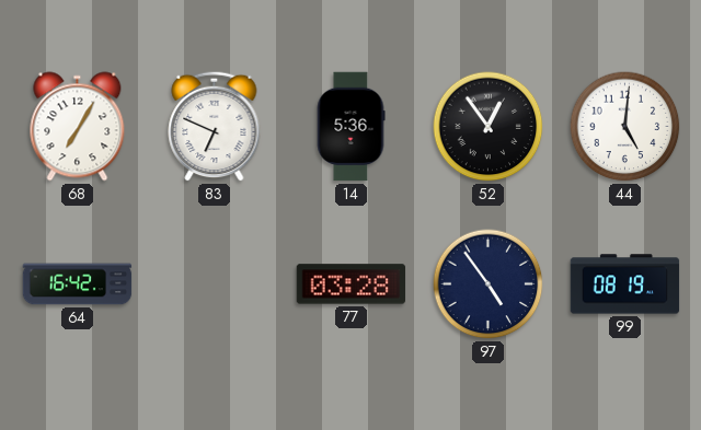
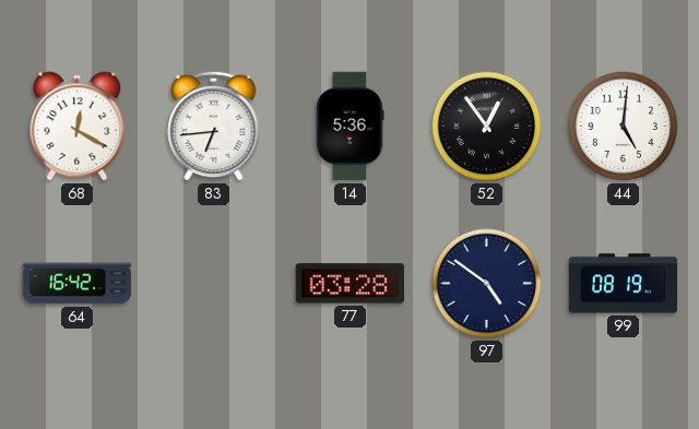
68: 7:05 -> 12:20
83: 6:49 -> 6:44
97: 4:54 -> 4:51
